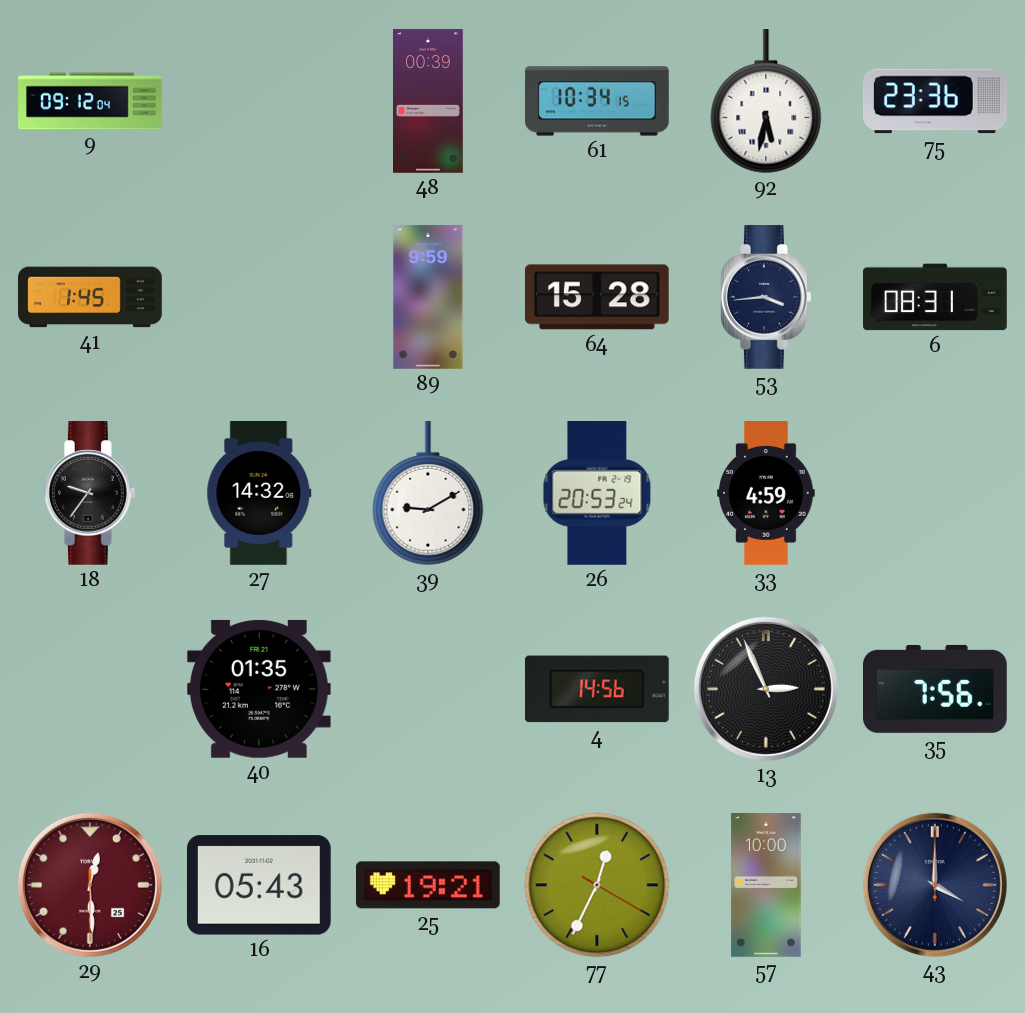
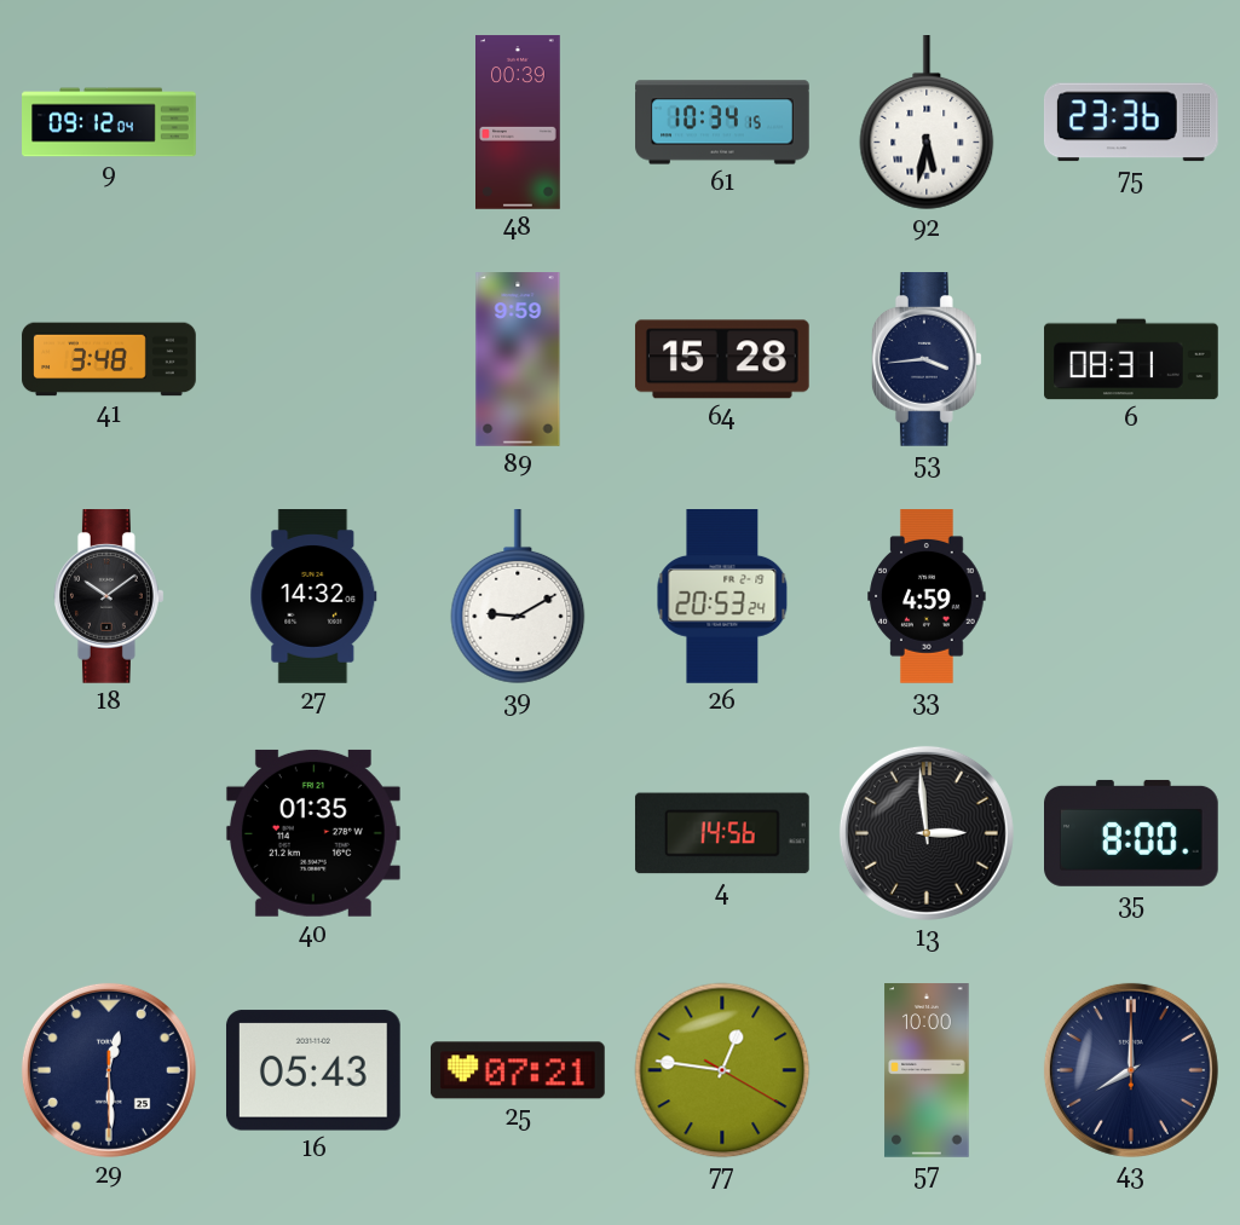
41: 1:45 -> 3:48
18: 9:36 -> 10:09
13: 2:56 -> 2:59
35: 7:56 -> 8:00
29 dial: burgundy -> navy
25: 19:21 -> 07:21
77: 12:34 -> 12:46
43: 4:00 -> 8:00
